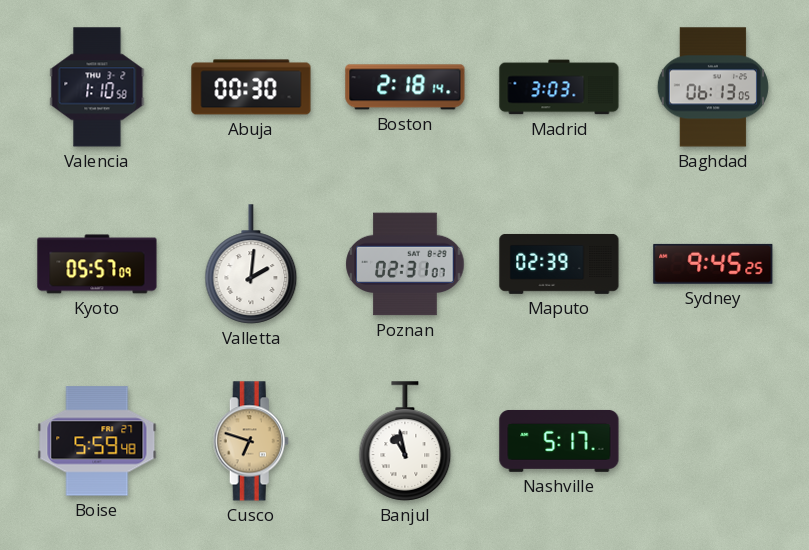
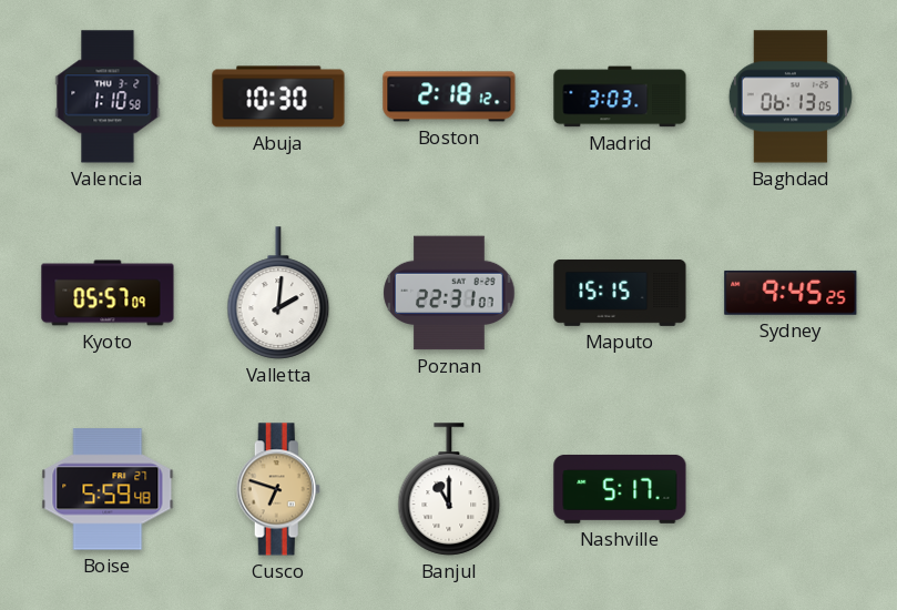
Abuja: 00:30 -> 10:30
Boston: 2:18:14 -> 2:18:12
Poznan: 02:31 -> 22:31
Maputo: 02:39 -> 15:15
Banjul: 10:58 -> 11:00
